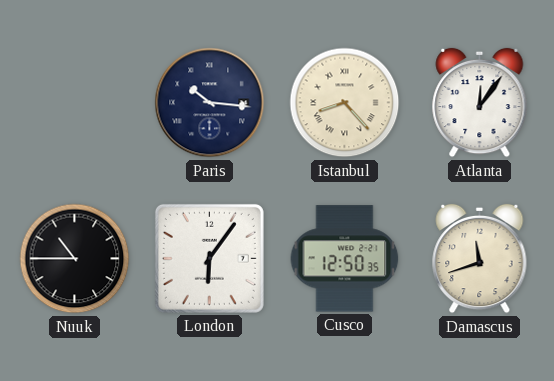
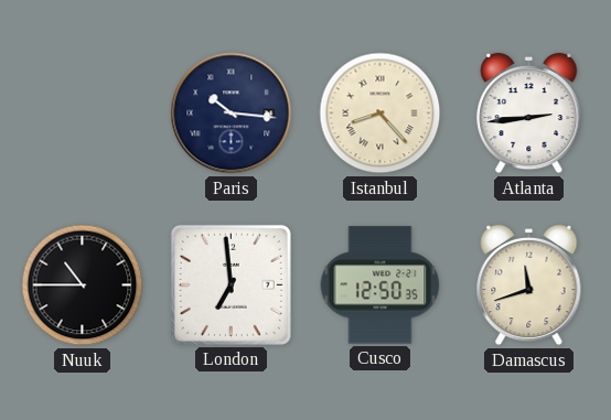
Atlanta: 12:06 -> 2:44
London: 6:06 -> 6:59
